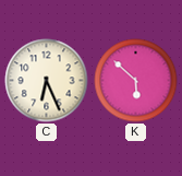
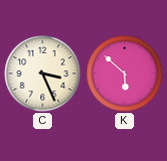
C: 6:26 -> 3:26
